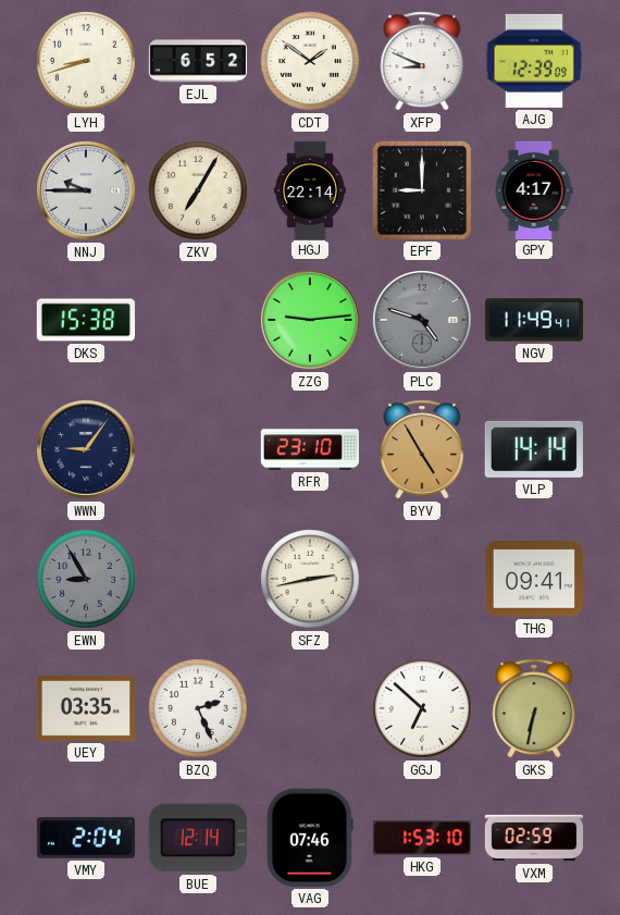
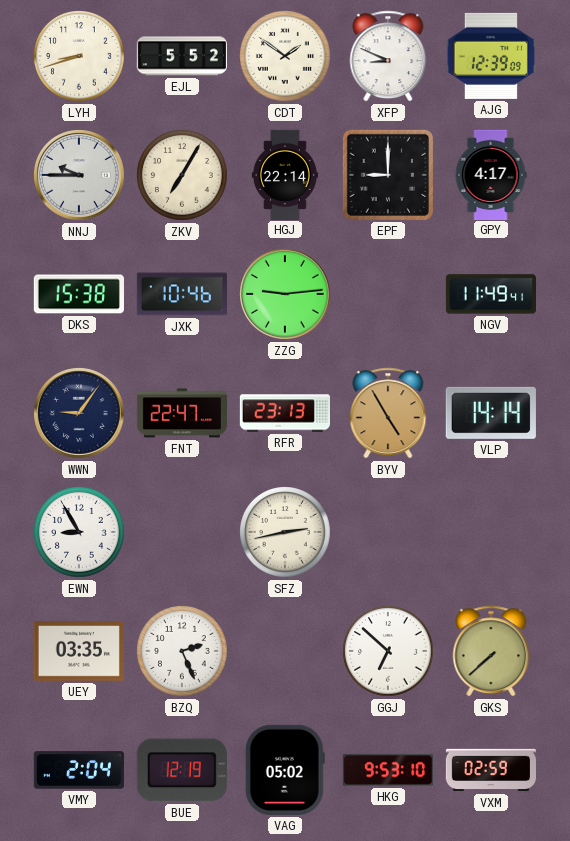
EJL: 6:52 -> 5:52
JXK: none -> 10:46
PLC: 4:48 -> none
FNT: none -> 22:47
RFR: 23:10 -> 23:13
EWN dial: grey -> white
THG: 09:41 -> none
GKS: 6:32 -> 7:38
BUE: 12:14 -> 12:19
VAG: 07:46 -> 05:02
HKG: 1:53 -> 9:53
